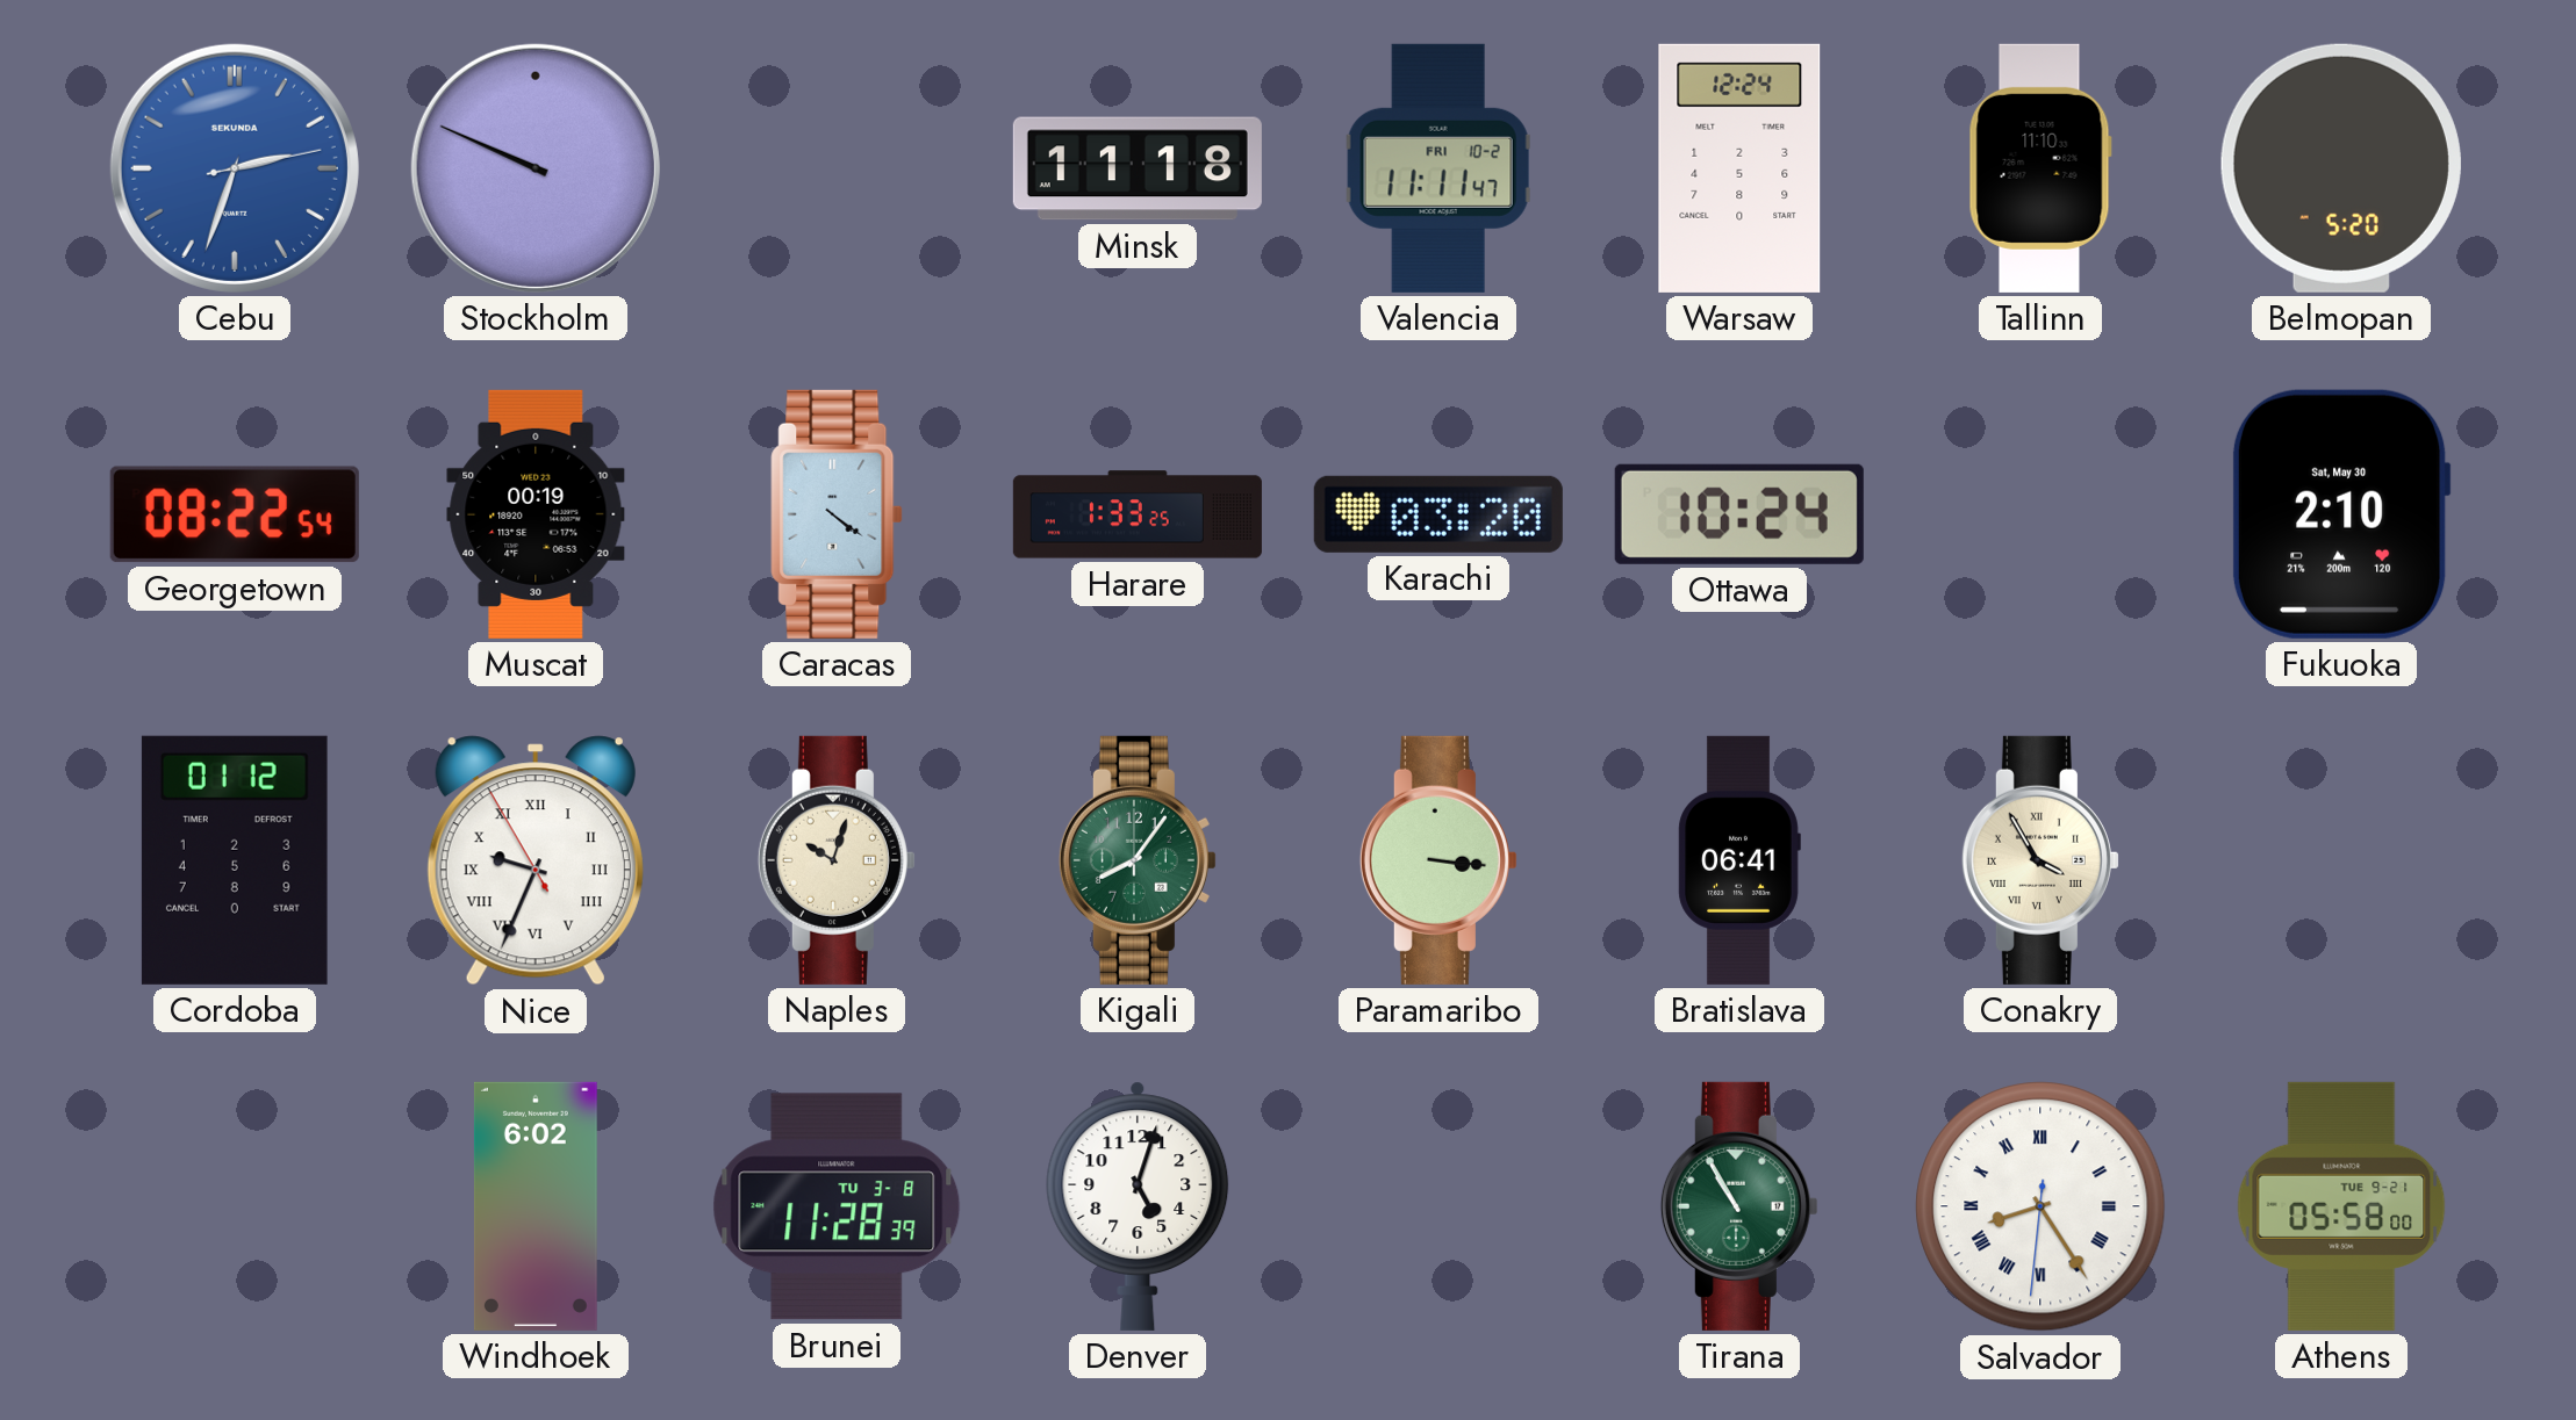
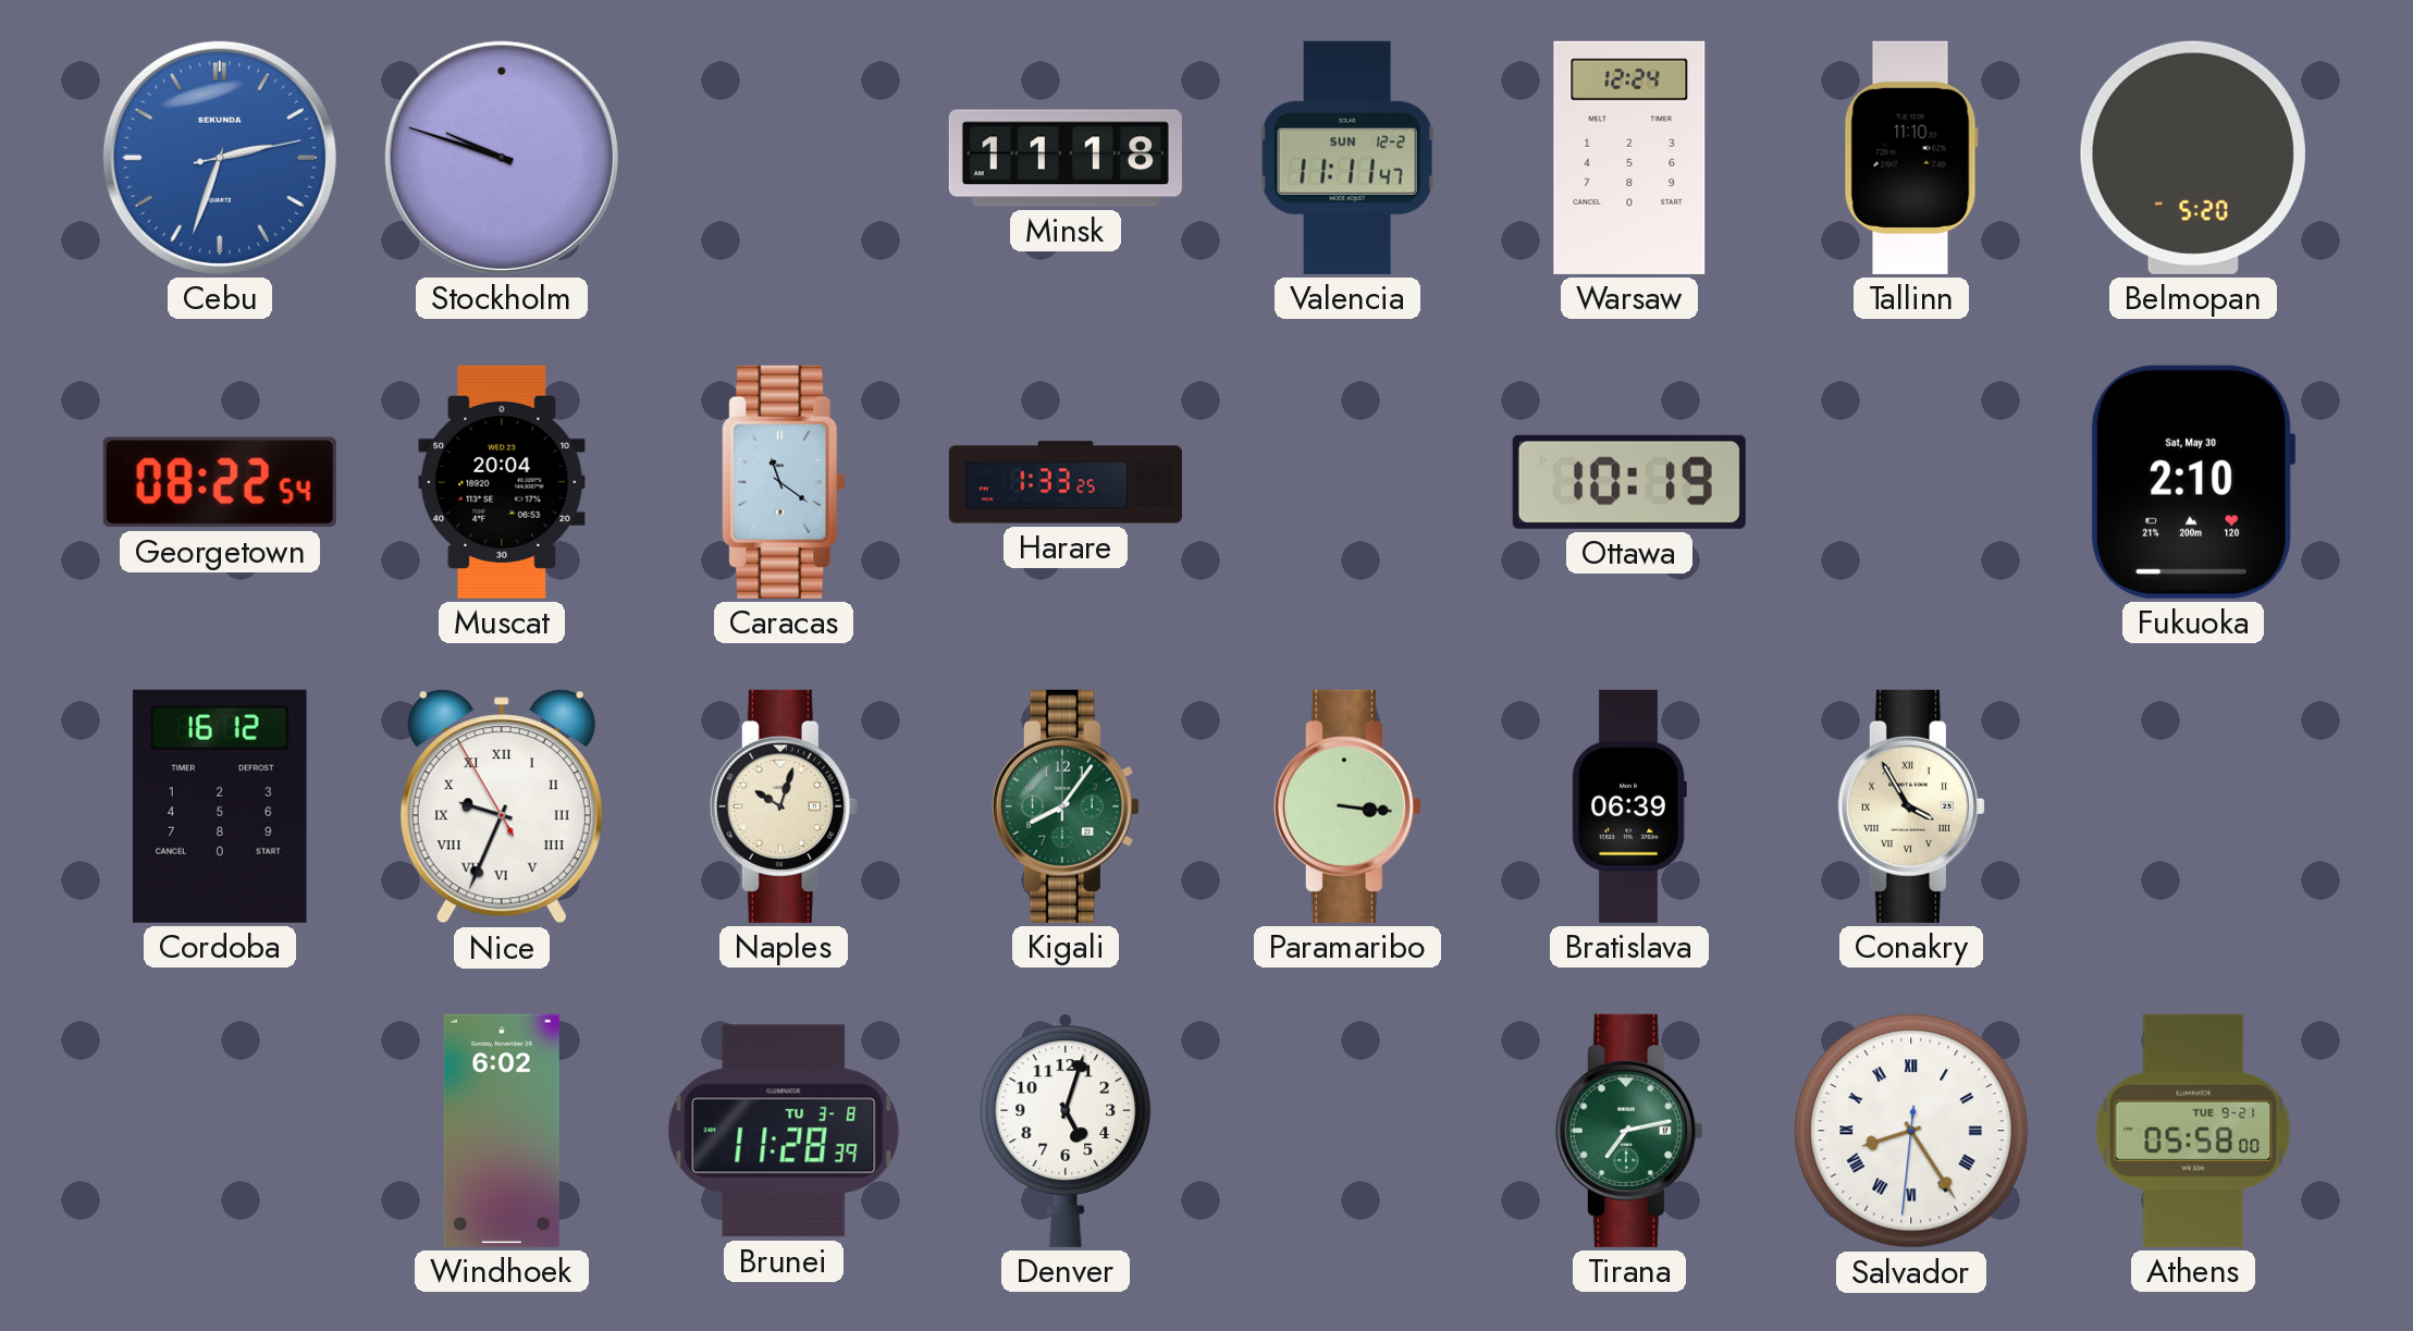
Stockholm: 9:49 -> 9:48
Valencia date: FRI 10-2 -> SUN 12-2
Muscat: 00:19 -> 20:04
Caracas: 4:21 -> 11:21
Karachi: 03:20 -> none
Ottawa: 10:24 -> 10:19
Cordoba: 01:12 -> 16:12
Bratislava: 06:41 -> 06:39
Tirana: 10:55 -> 7:13
